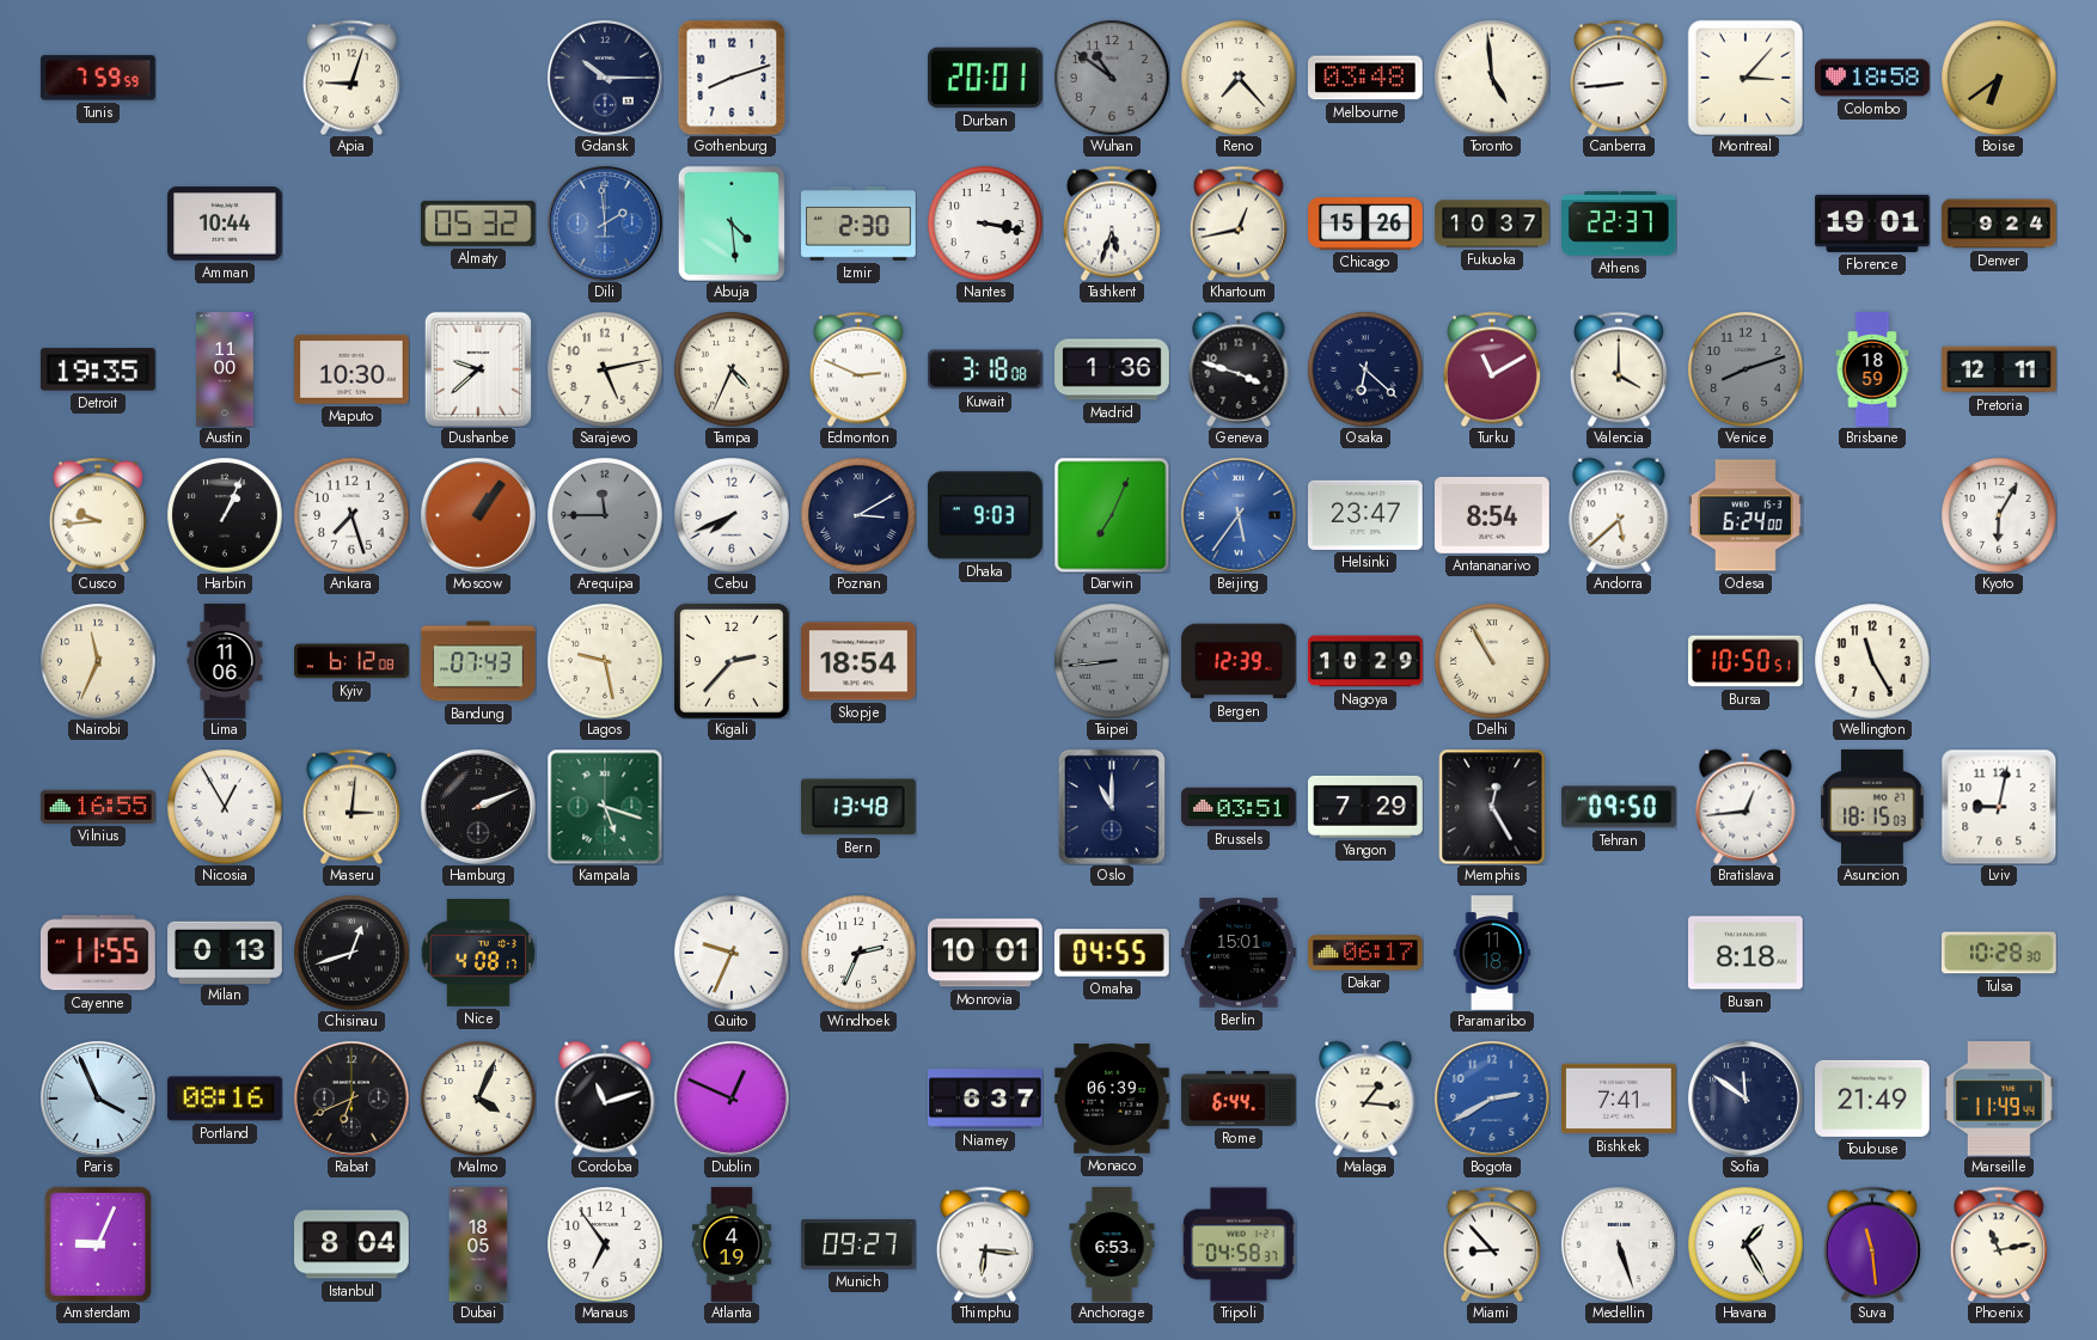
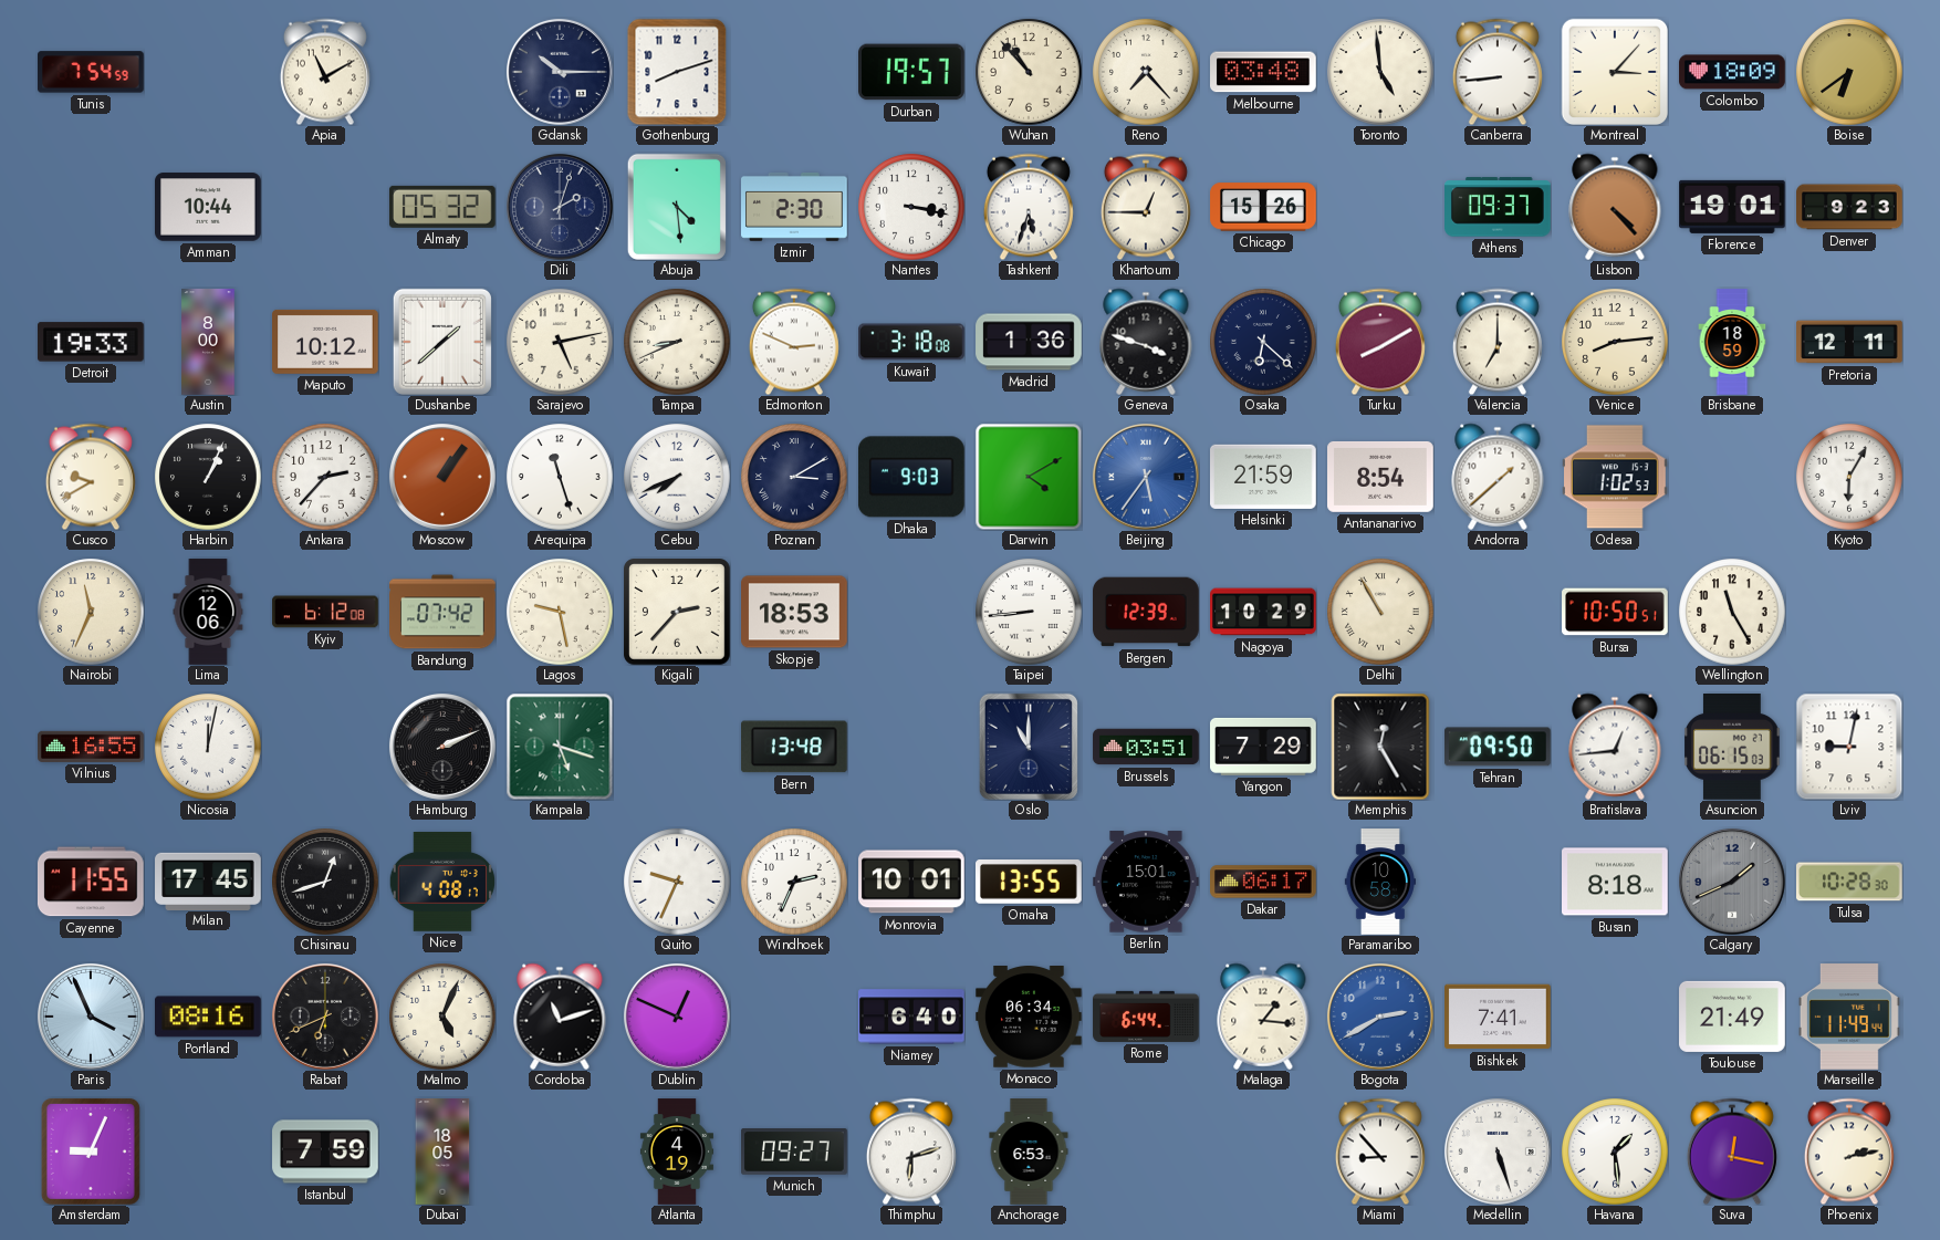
Tunis: 7:59 -> 7:54
Apia: 9:03 -> 11:10
Durban: 20:01 -> 19:57
Wuhan: 10:51 -> 10:53
Wuhan dial: grey -> cream
Colombo: 18:58 -> 18:09
Dili: 1:59 -> 2:03
Dili dial: blue -> navy
Khartoum: 12:43 -> 12:45
Fukuoka: 10:37 -> none
Athens: 22:37 -> 09:37
Lisbon: none -> 4:23
Denver: 9:24 -> 9:23
Detroit: 19:35 -> 19:33
Austin: 11:00 -> 8:00
Maputo: 10:30 -> 10:12
Dushanbe: 9:38 -> 1:38
Tampa: 4:34 -> 8:41
Turku: 11:10 -> 8:10
Valencia: 4:00 -> 7:00
Venice: 8:12 -> 8:14
Venice dial: grey -> cream
Cusco: 9:44 -> 9:40
Ankara: 7:27 -> 2:37
Arequipa: 11:45 -> 11:27
Arequipa dial: grey -> white
Darwin: 7:04 -> 4:10
Helsinki: 23:47 -> 21:59
Andorra: 5:38 -> 1:38
Odesa: 6:24 -> 1:02
Lima: 11:06 -> 12:06
Bandung: 07:43 -> 07:42
Skopje: 18:54 -> 18:53
Taipei dial: grey -> white
Nicosia: 12:55 -> 12:02
Maseru: 3:01 -> none
Asuncion: 18:15 -> 06:15
Milan: 0:13 -> 17:45
Omaha: 04:55 -> 13:55
Paramaribo: 11:18 -> 10:58
Calgary: none -> 1:41
Malmo: 4:04 -> 5:04
Niamey: 6:37 -> 6:40
Monaco: 06:39 -> 06:34
Sofia: 11:51 -> none
Istanbul: 8:04 -> 7:59
Manaus: 6:54 -> none
Thimphu: 6:16 -> 6:12
Tripoli: 04:58 -> none
Havana: 1:25 -> 1:29
Suva: 11:29 -> 12:17
Phoenix: 11:13 -> 2:13
